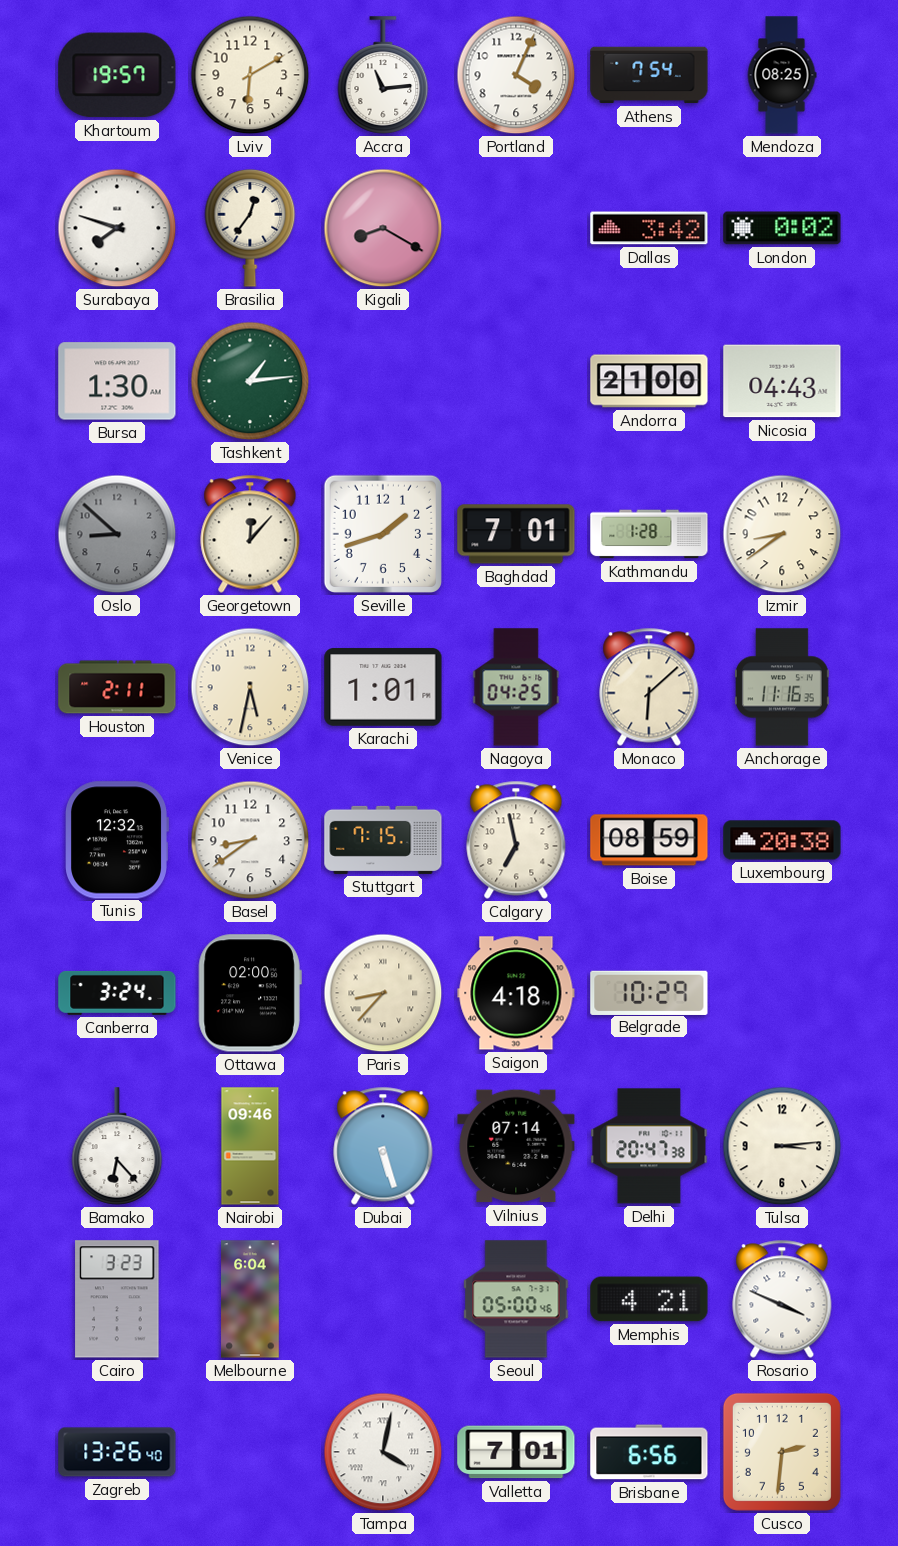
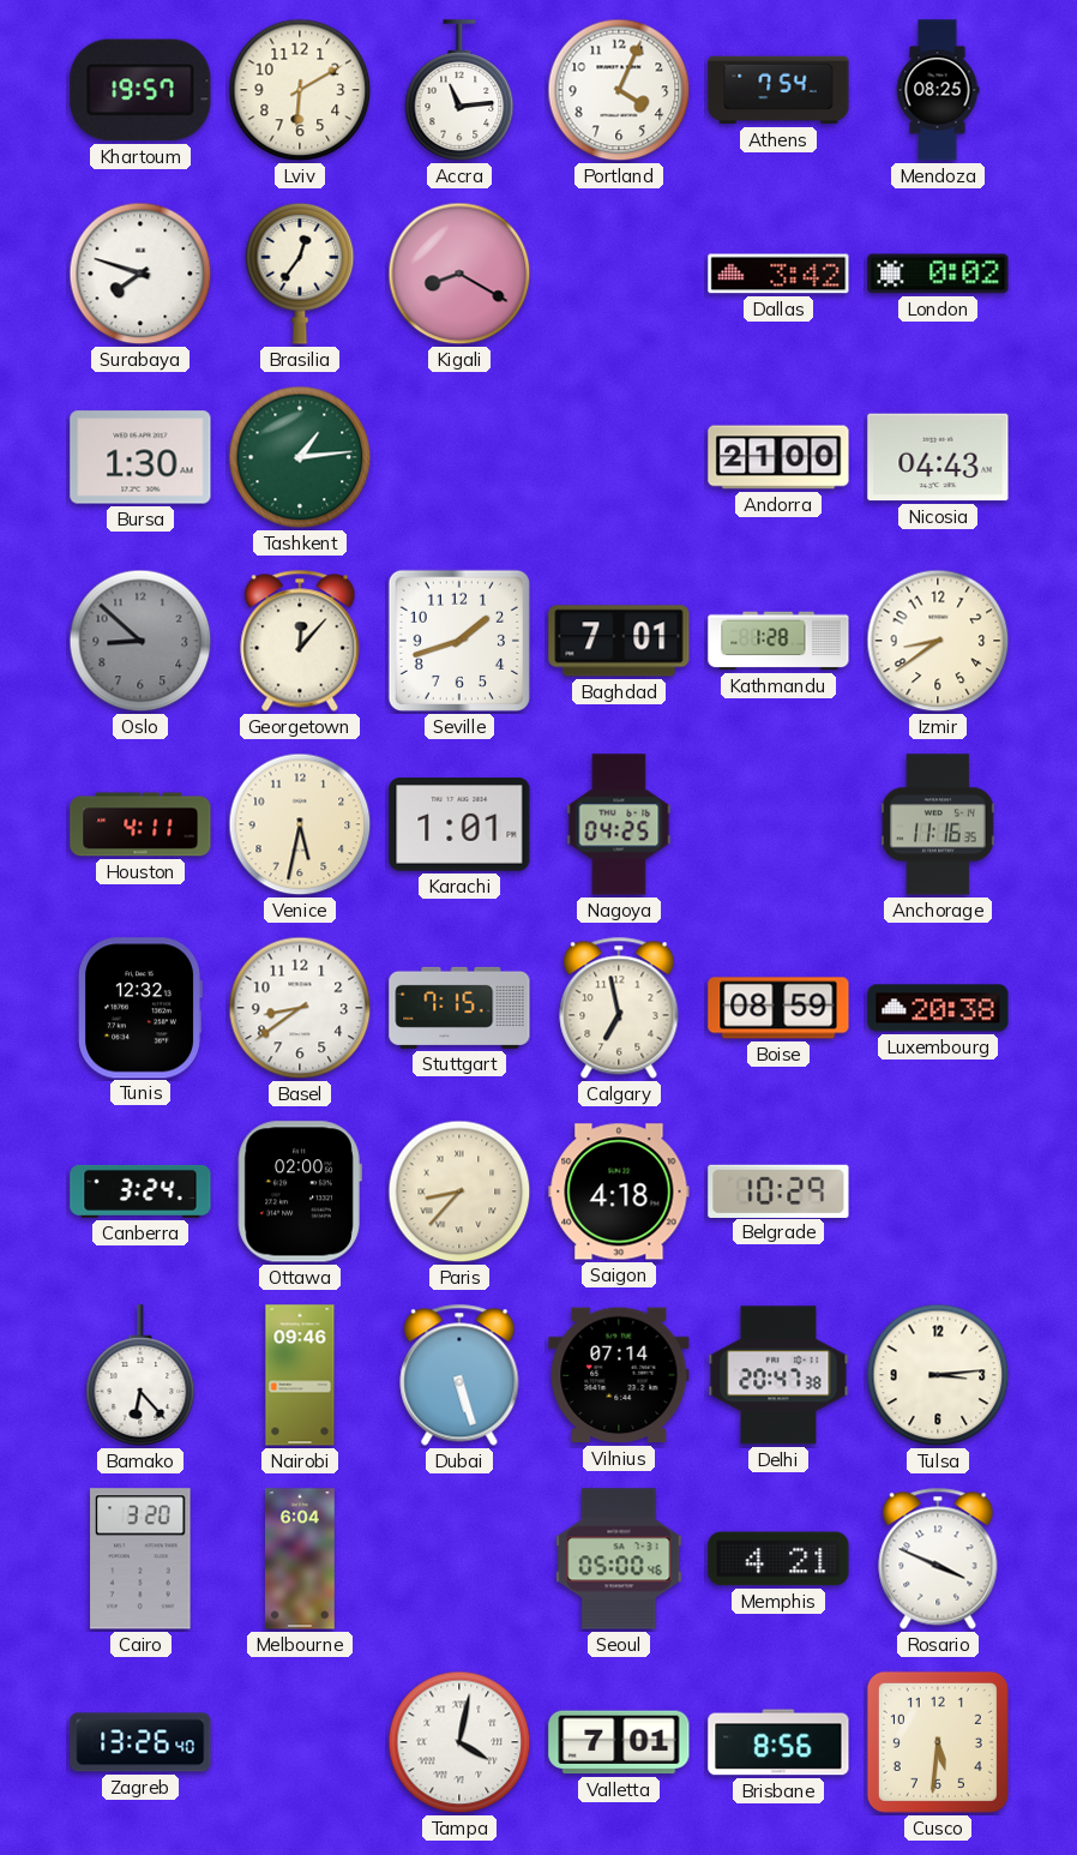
Houston: 2:11 -> 4:11
Monaco: 6:08 -> none
Cairo: 3:23 -> 3:20
Brisbane: 6:56 -> 8:56
Cusco: 2:31 -> 5:31
